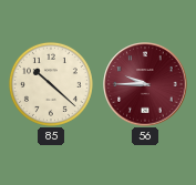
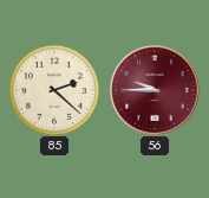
85: 10:22 -> 2:22
